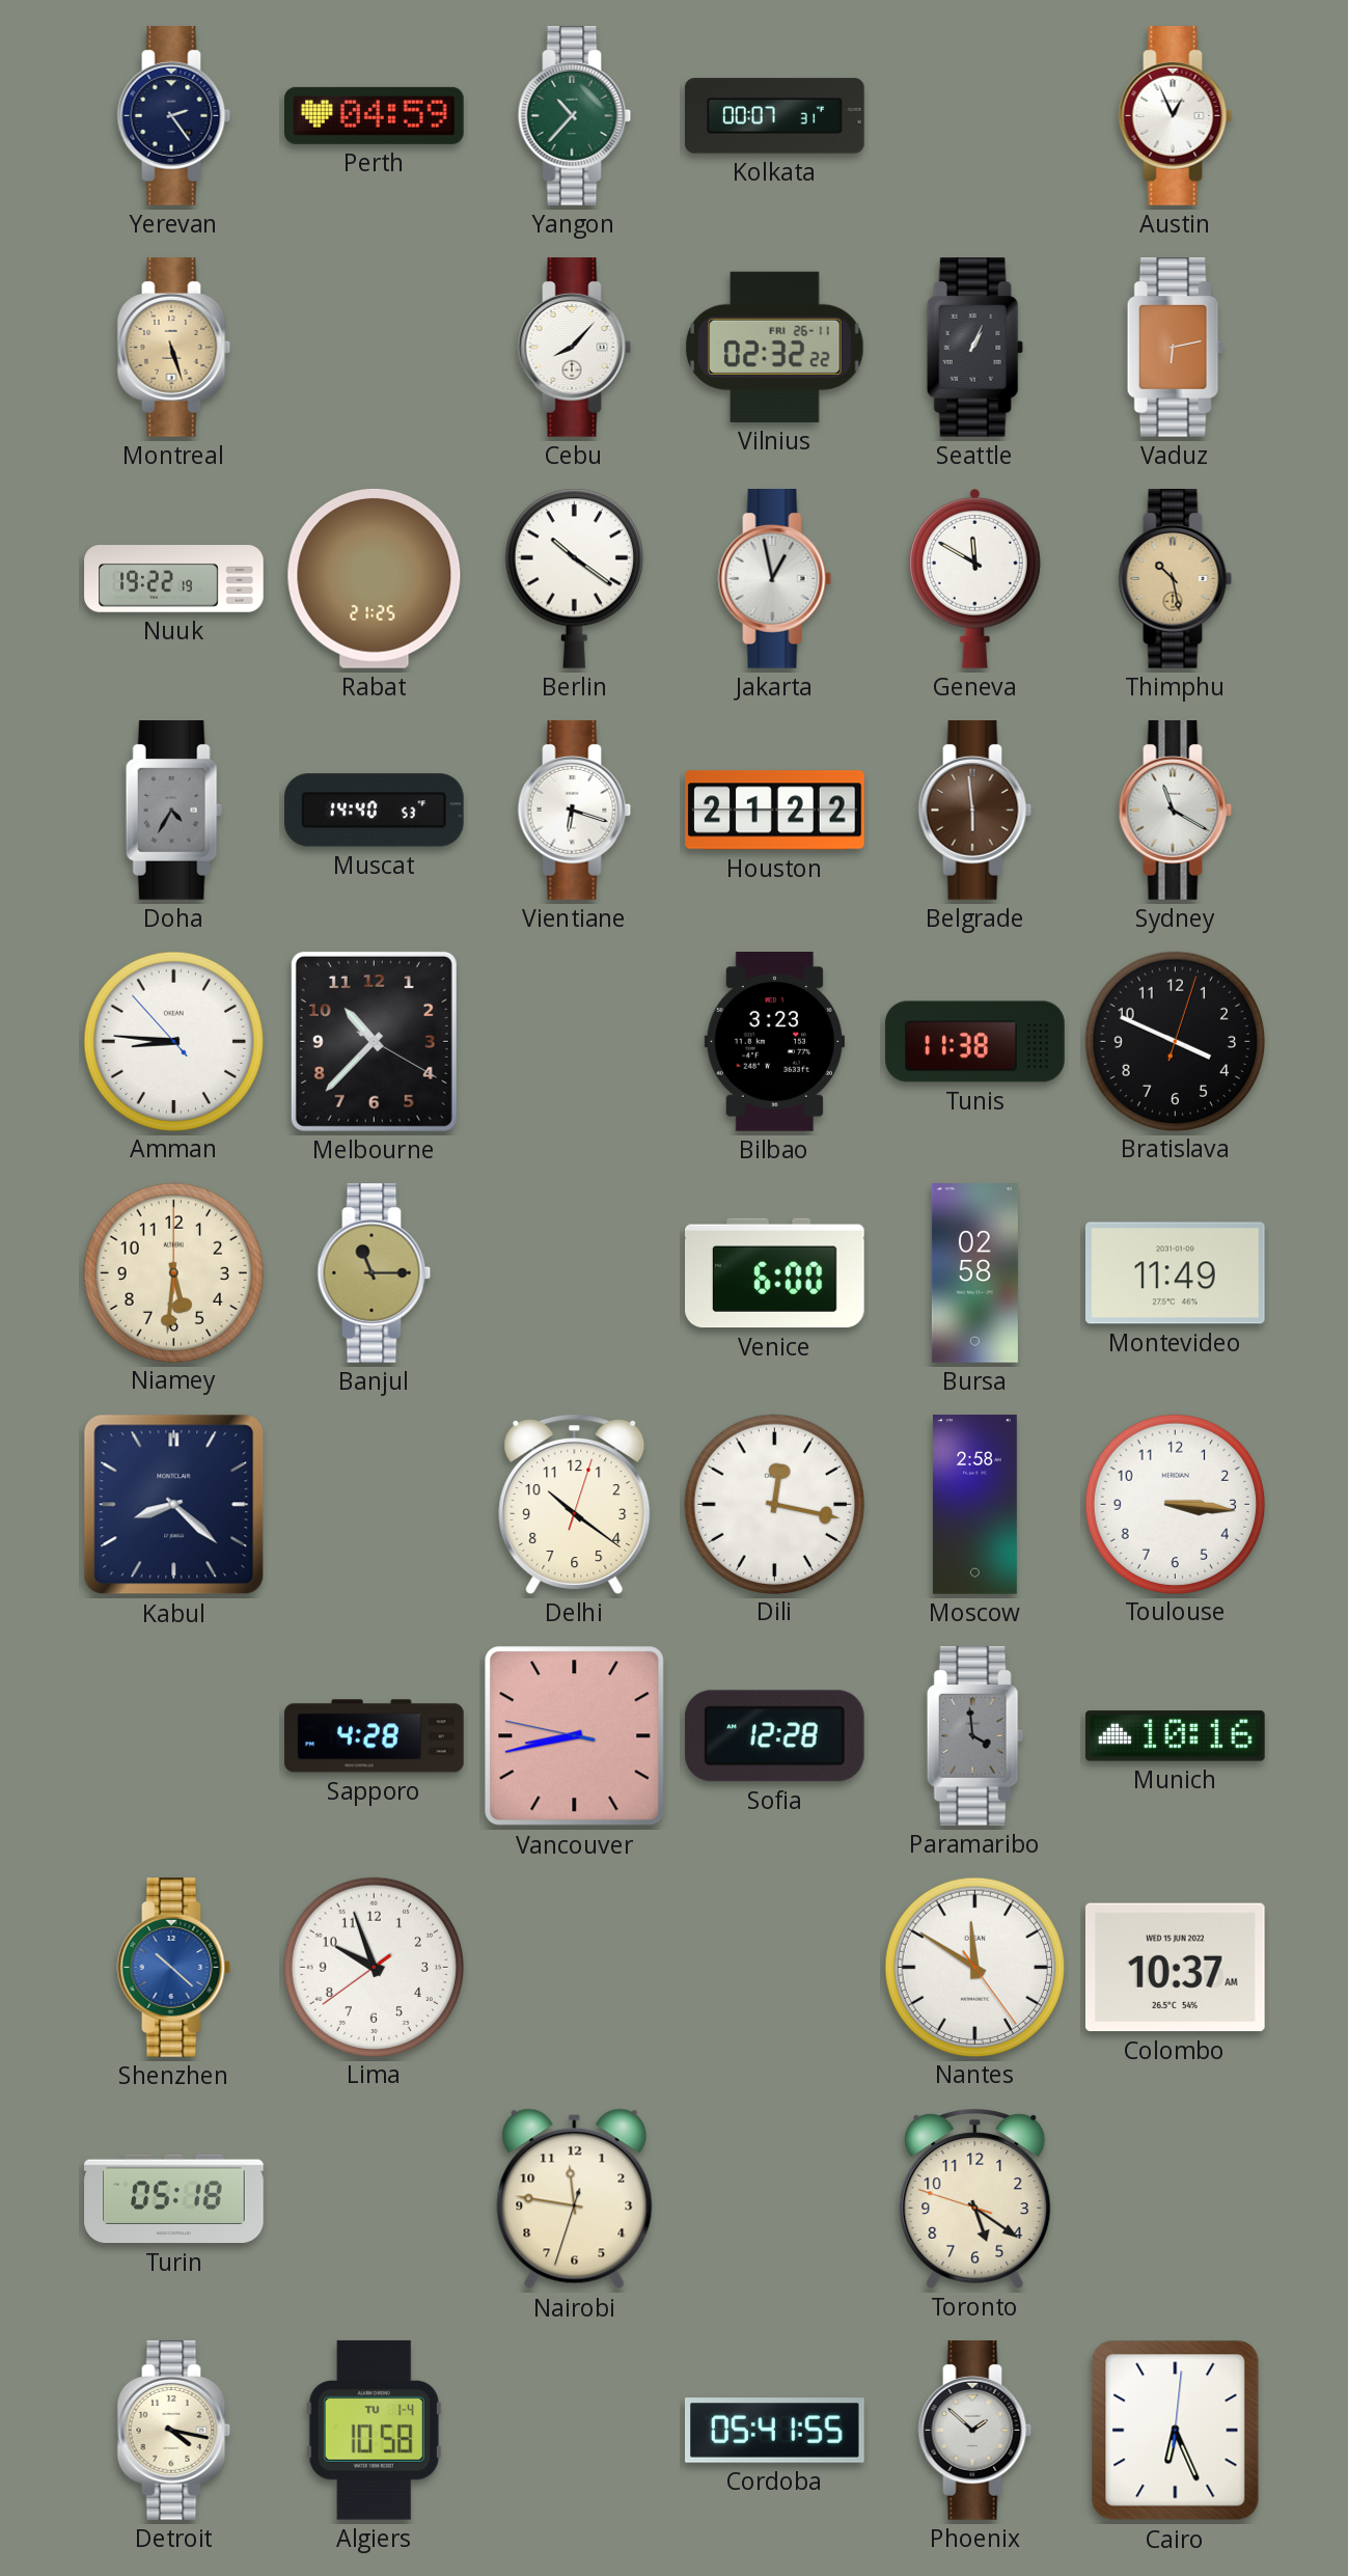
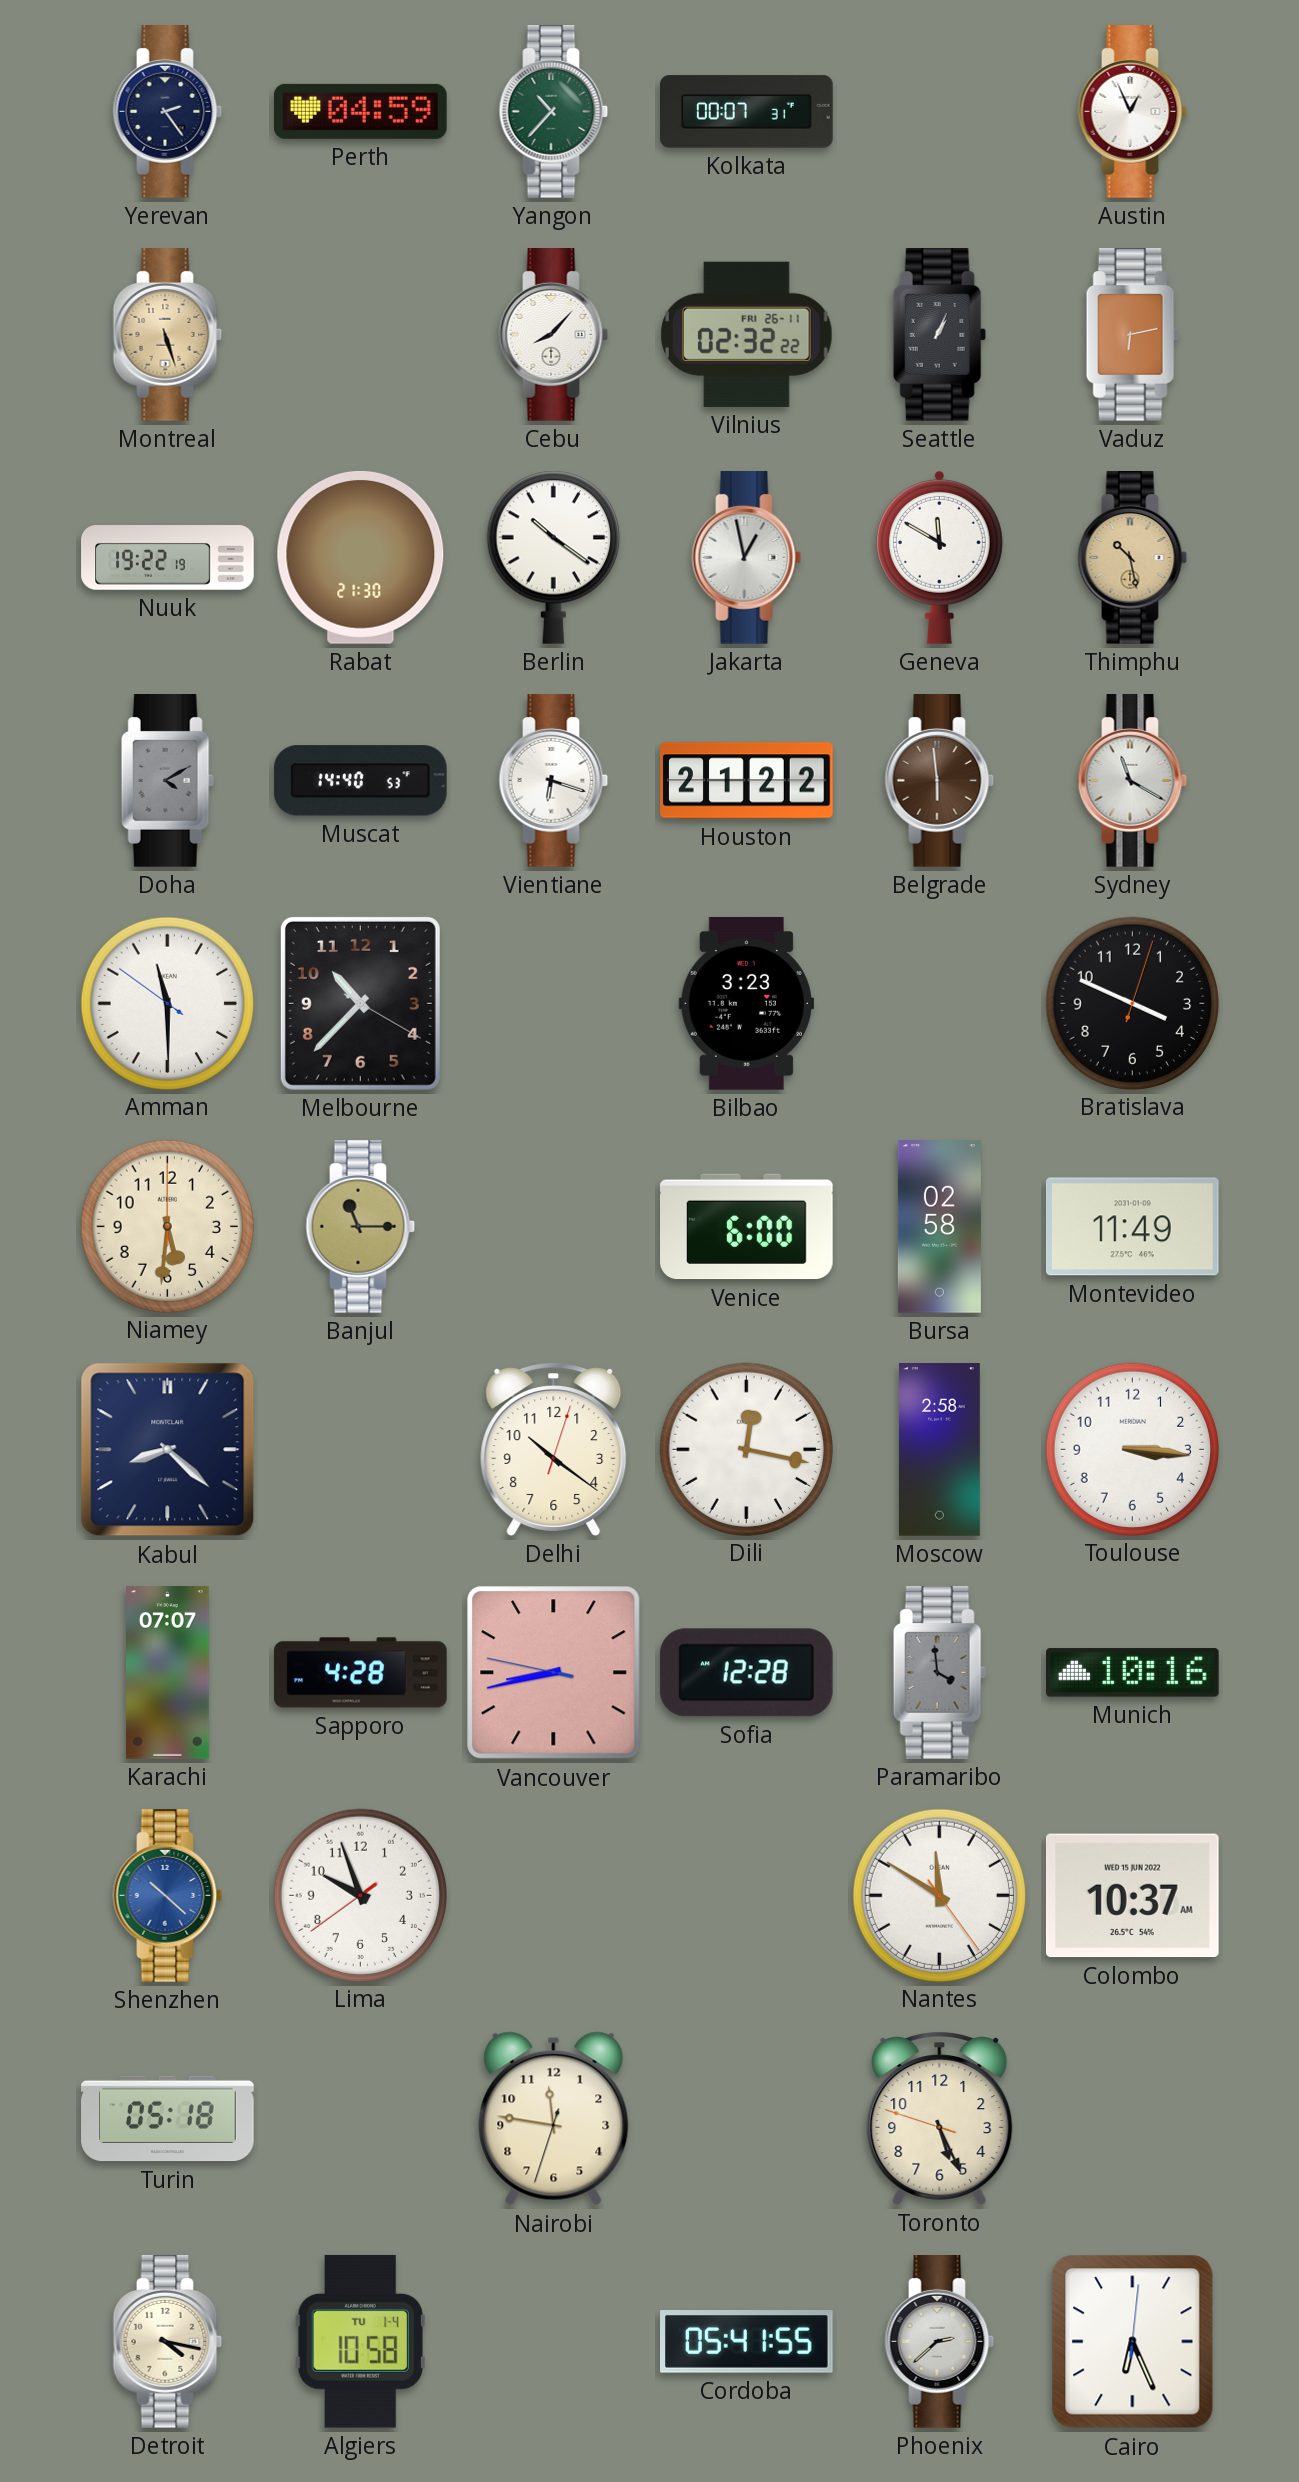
Rabat: 21:25 -> 21:30
Doha: 4:35 -> 4:10
Amman: 8:45 -> 11:29
Tunis: 11:38 -> none
Karachi: none -> 07:07
Toronto: 5:20 -> 5:25
Phoenix: 1:52 -> 2:38
